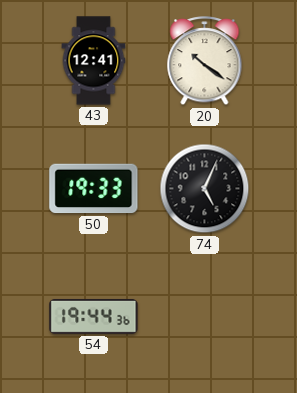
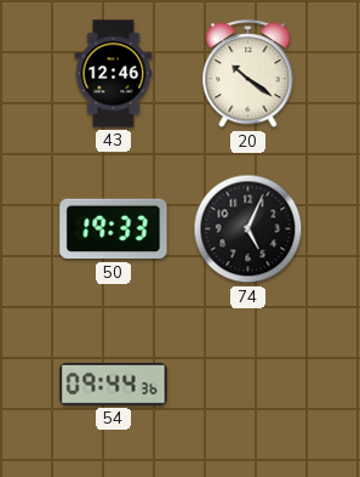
43: 12:41 -> 12:46
54: 19:44 -> 09:44
